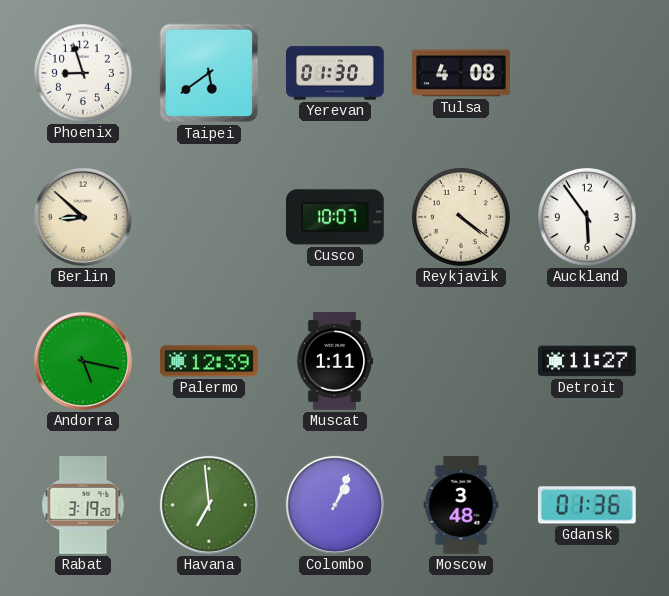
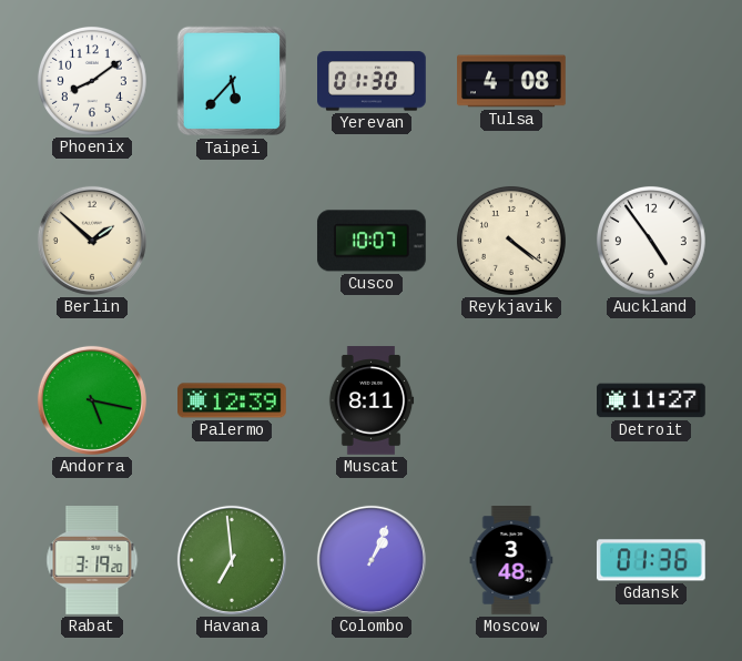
Phoenix: 8:57 -> 8:09
Taipei: 5:39 -> 5:37
Berlin: 8:52 -> 1:52
Auckland: 5:54 -> 4:54
Muscat: 1:11 -> 8:11
